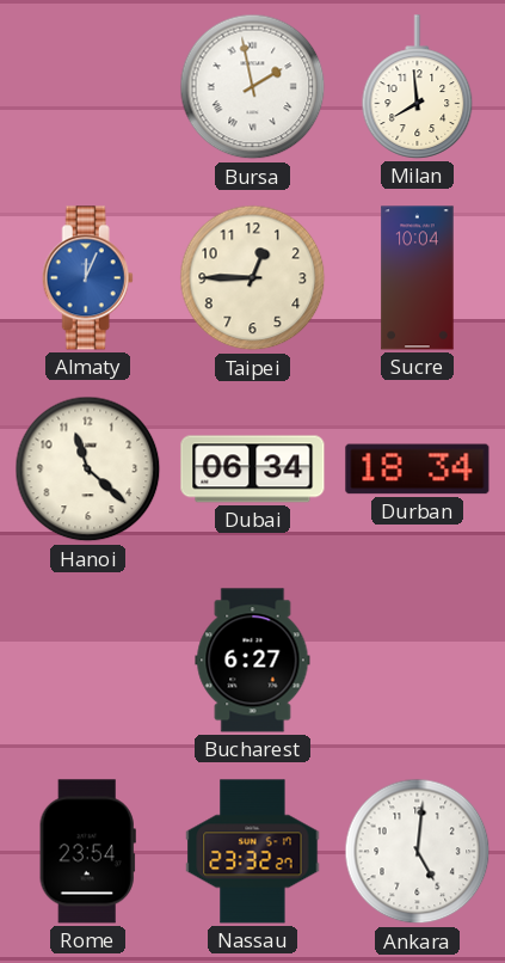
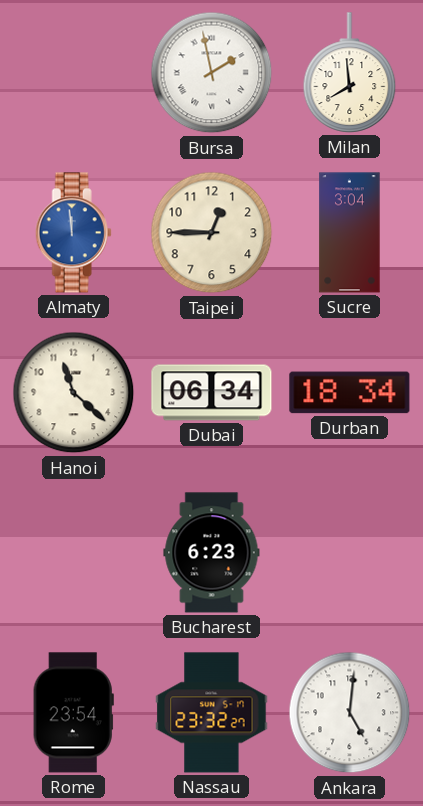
Almaty: 12:04 -> 11:59
Sucre: 10:04 -> 3:04
Bucharest: 6:27 -> 6:23
